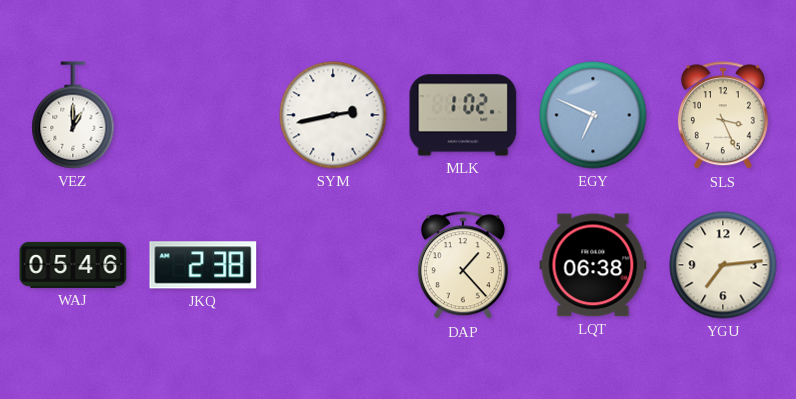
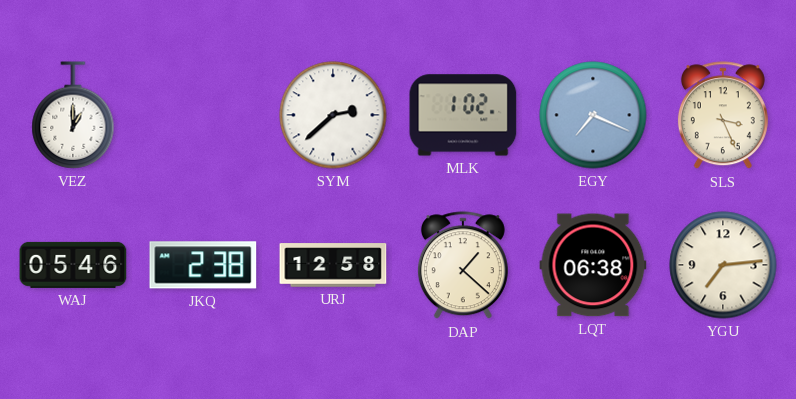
SYM: 2:43 -> 2:38
EGY: 6:49 -> 7:19
URJ: none -> 12:58
DAP: 1:23 -> 1:22
